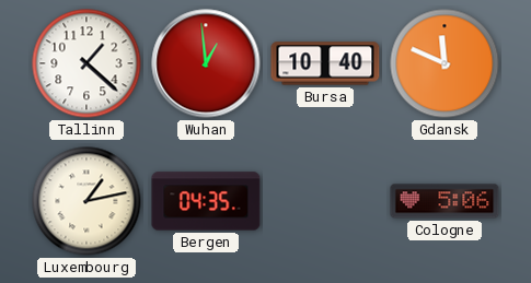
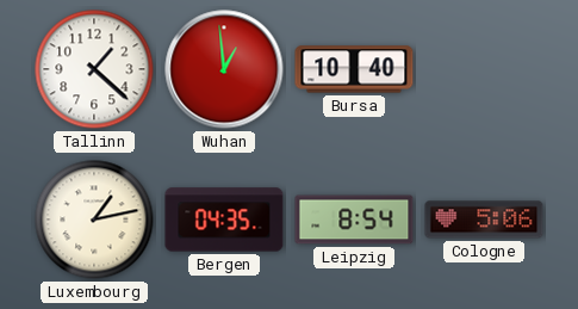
Gdansk: 11:49 -> none
Leipzig: none -> 8:54
